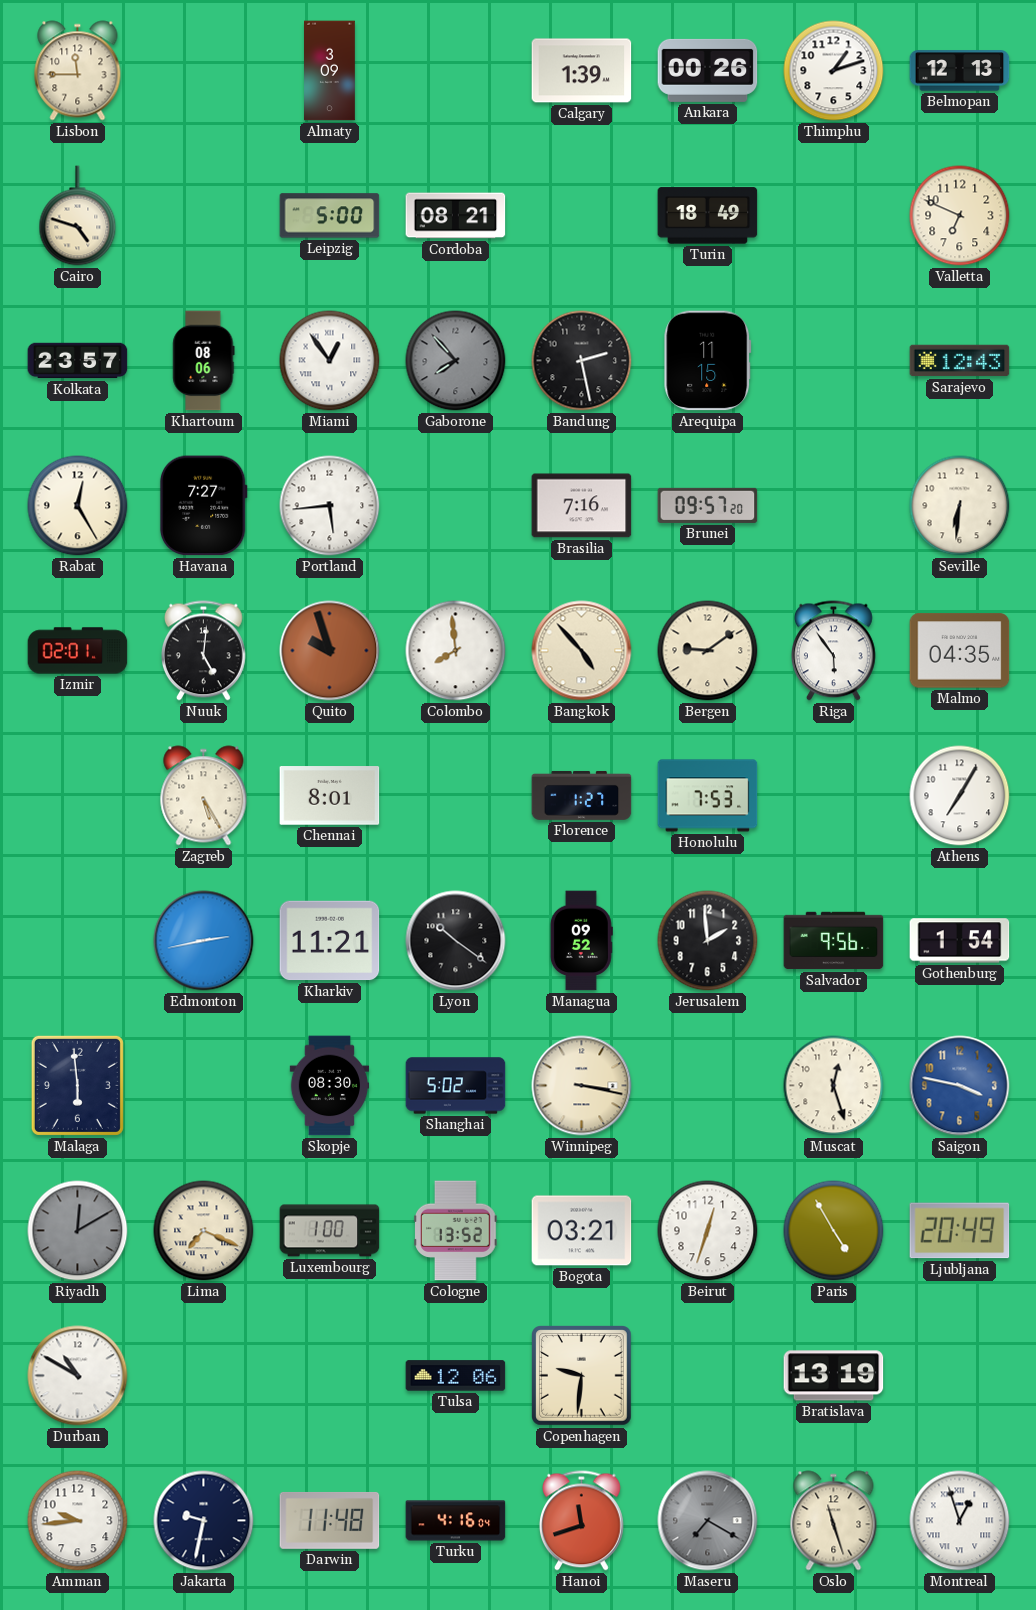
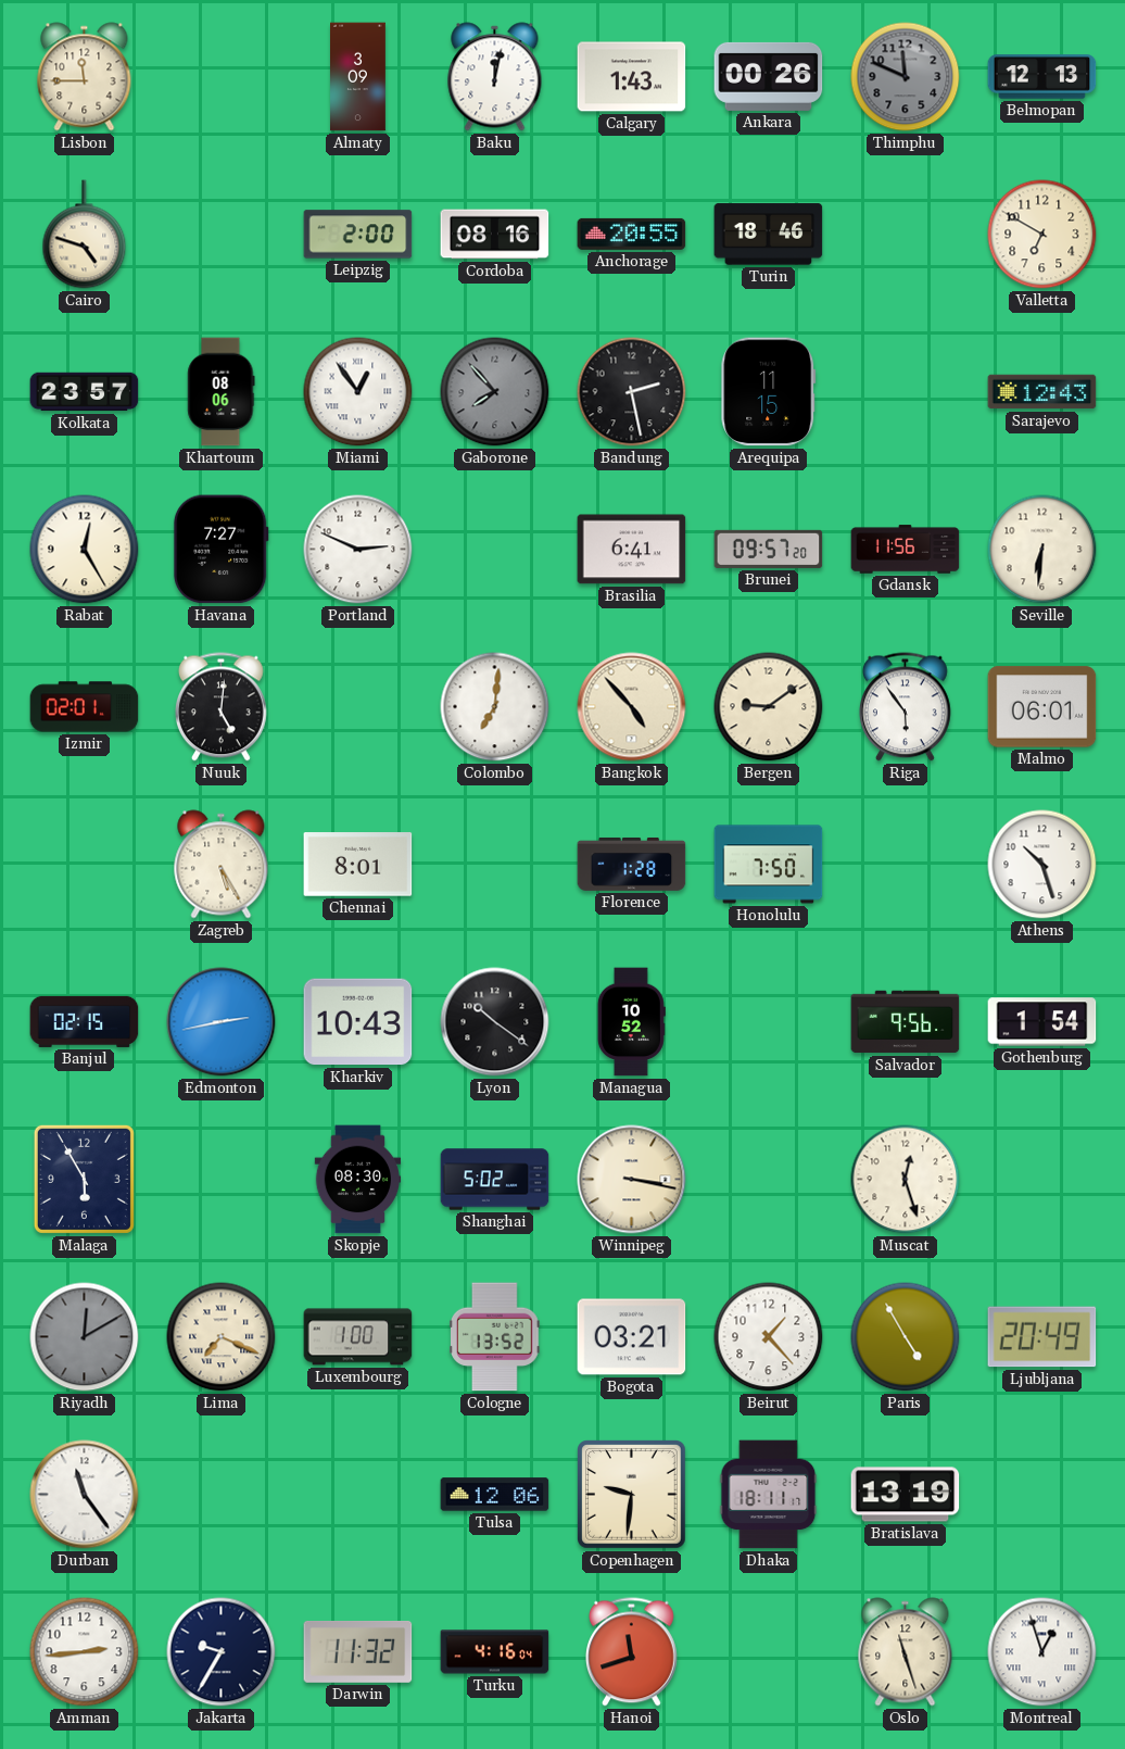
Baku: none -> 12:02
Calgary: 1:39 -> 1:43
Thimphu: 1:12 -> 11:49
Thimphu dial: white -> grey
Leipzig: 5:00 -> 2:00
Cordoba: 08:21 -> 08:16
Anchorage: none -> 20:55
Turin: 18:49 -> 18:46
Valletta: 6:49 -> 6:50
Portland: 5:44 -> 2:49
Brasilia: 7:16 -> 6:41
Gdansk: none -> 11:56
Quito: 9:57 -> none
Colombo: 7:59 -> 7:01
Malmo: 04:35 -> 06:01
Florence: 1:27 -> 1:28
Honolulu: 7:53 -> 7:50
Athens: 7:05 -> 10:27
Banjul: none -> 02:15
Kharkiv: 11:21 -> 10:43
Managua: 09:52 -> 10:52
Jerusalem: 1:59 -> none
Malaga: 5:59 -> 5:55
Saigon: 3:47 -> none
Beirut: 12:33 -> 1:23
Durban: 10:50 -> 11:24
Dhaka: none -> 18:11
Amman: 9:44 -> 2:44
Jakarta: 9:32 -> 9:35
Darwin: 11:48 -> 11:32
Maseru: 7:20 -> none
